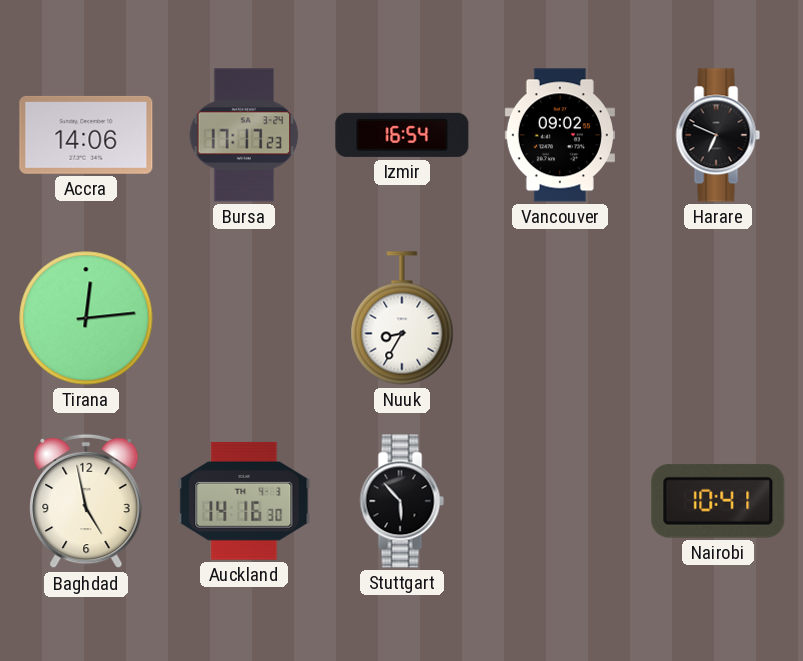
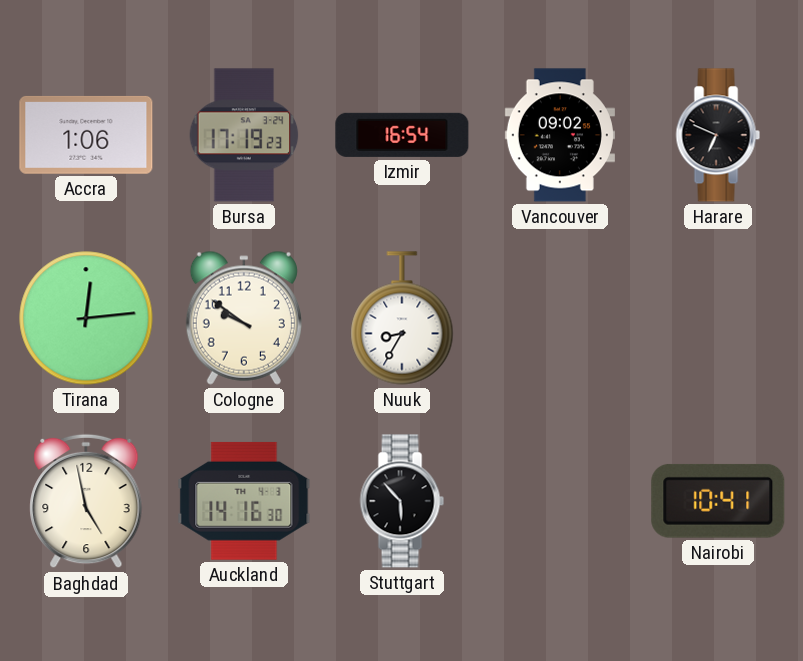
Accra: 14:06 -> 1:06
Bursa: 17:17 -> 17:19
Cologne: none -> 9:51
